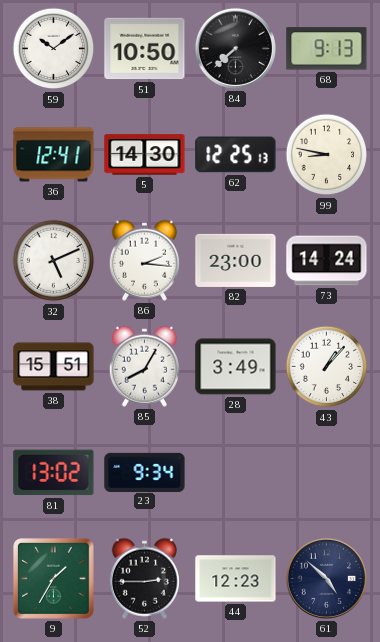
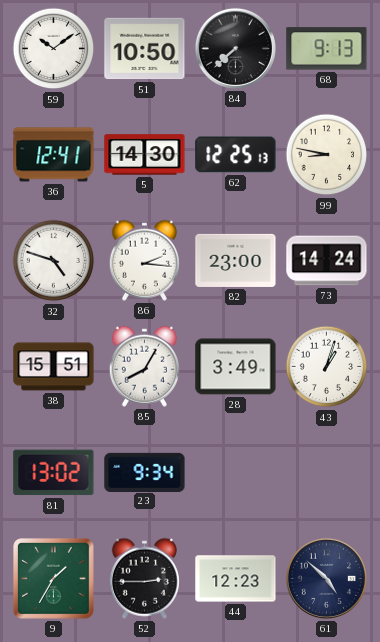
32: 5:11 -> 4:48
43: 1:07 -> 1:03
